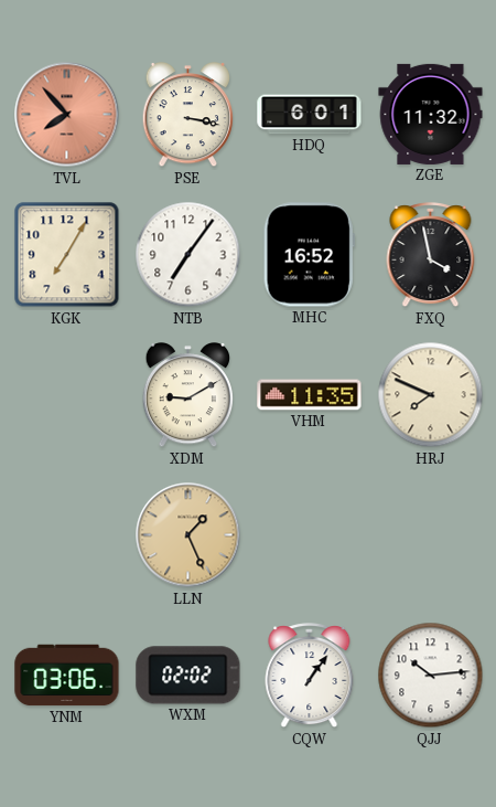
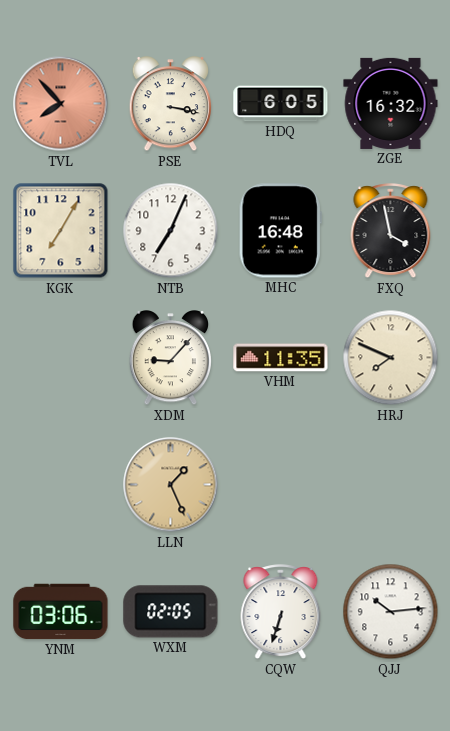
HDQ: 6:01 -> 6:05
ZGE: 11:32 -> 16:32
NTB: 7:06 -> 7:04
MHC: 16:52 -> 16:48
XDM: 9:10 -> 9:07
WXM: 02:02 -> 02:05
CQW: 1:06 -> 6:33
